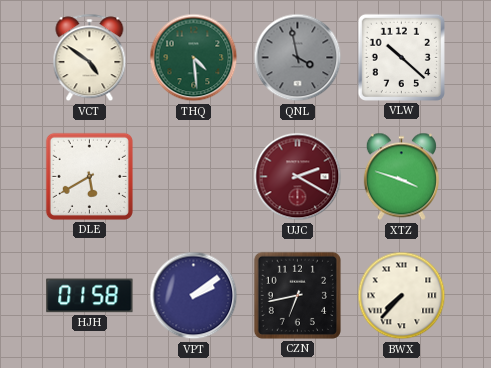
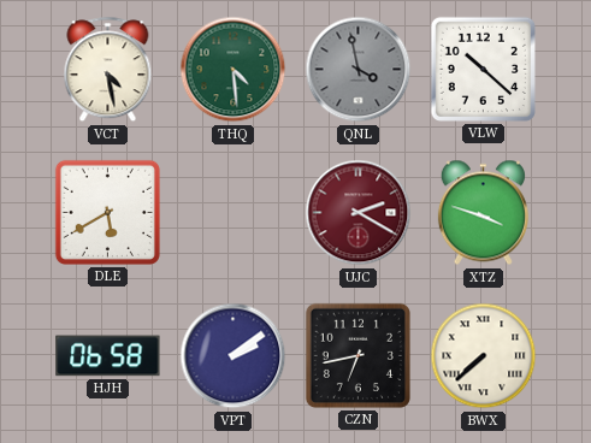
VCT: 4:51 -> 4:28
HJH: 01:58 -> 06:58
BWX: 7:37 -> 7:38
